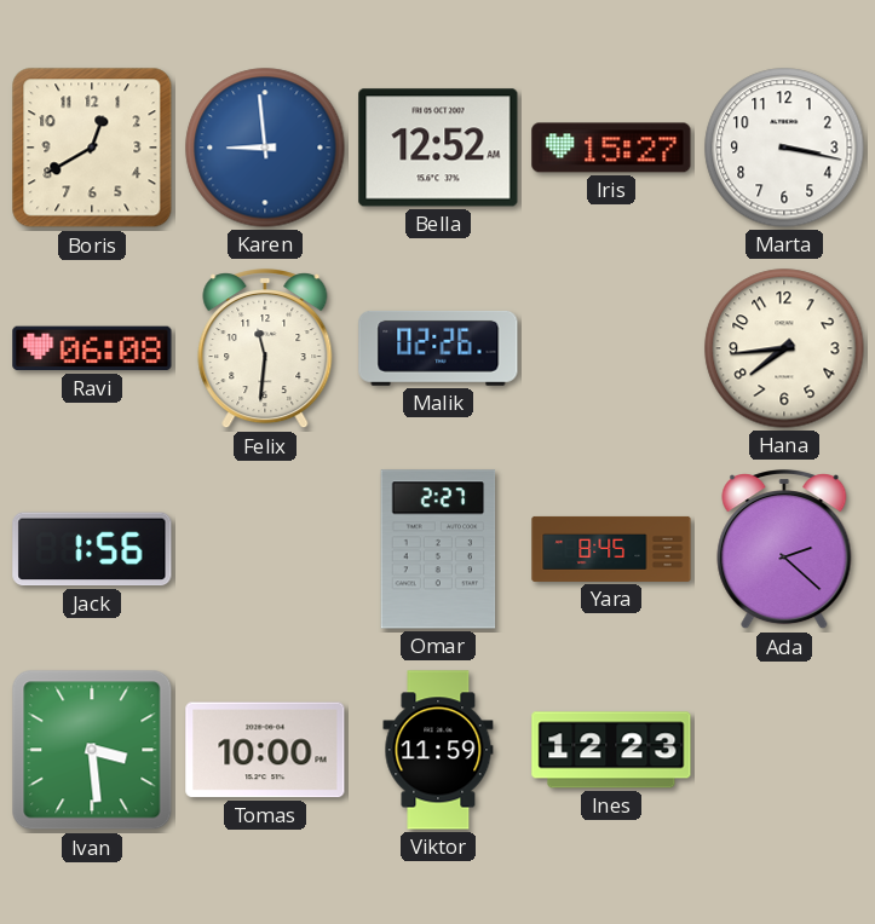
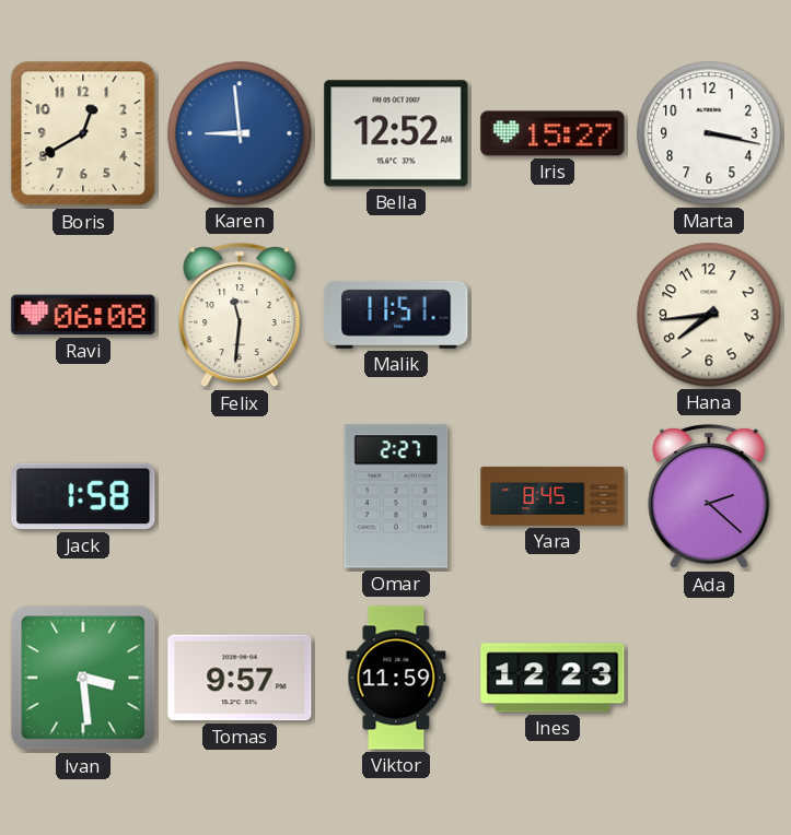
Malik: 02:26 -> 11:51
Jack: 1:56 -> 1:58
Tomas: 10:00 -> 9:57
